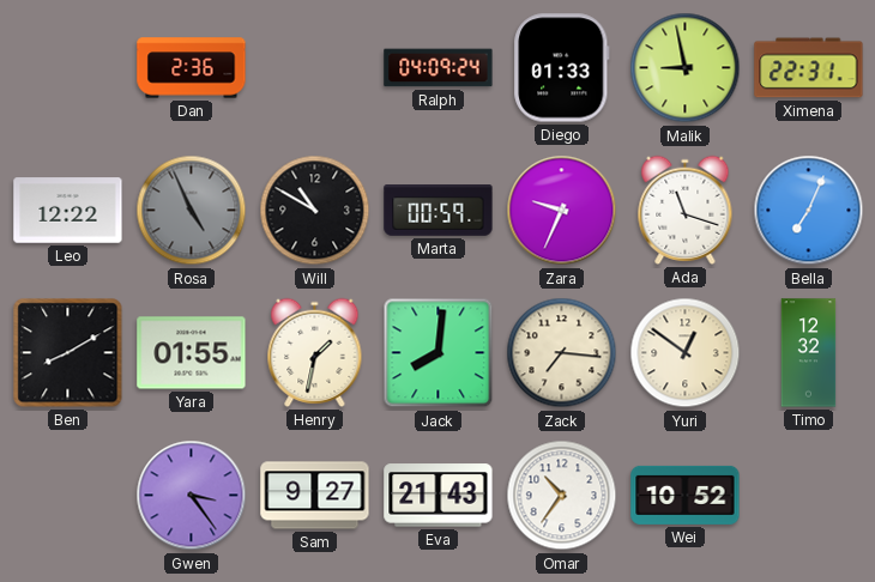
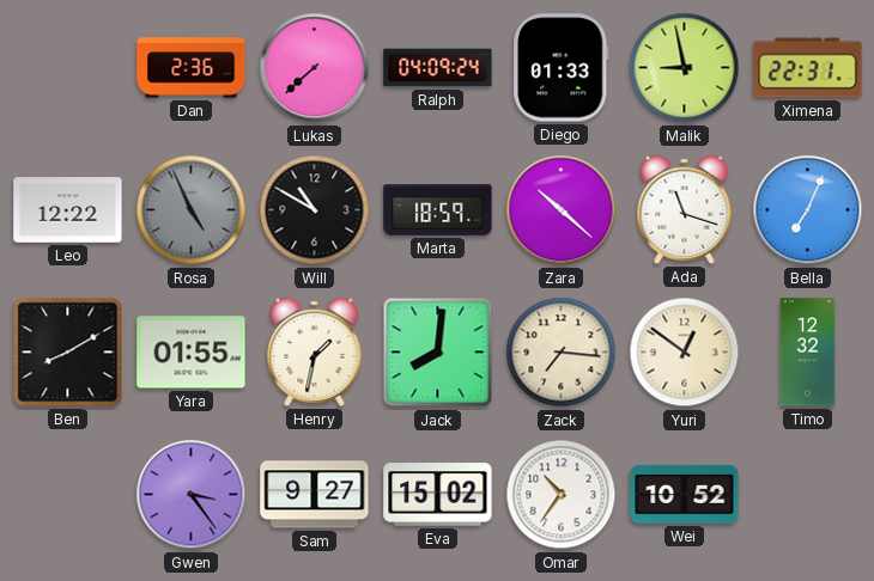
Lukas: none -> 7:38
Marta: 00:59 -> 18:59
Zara: 9:34 -> 10:22
Eva: 21:43 -> 15:02
